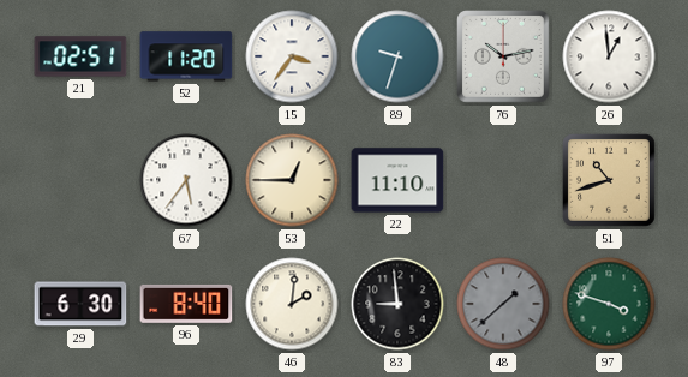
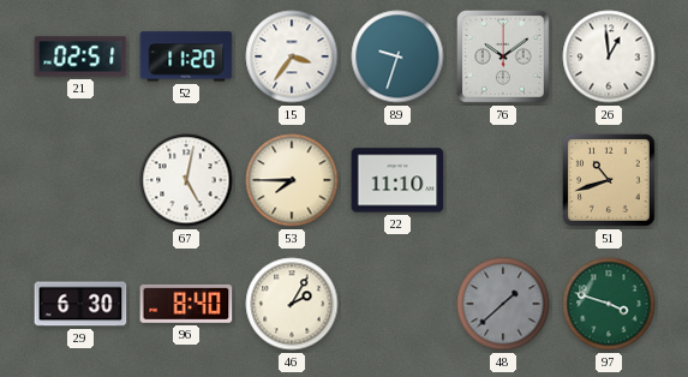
76: 10:13 -> 10:09
67: 5:36 -> 5:02
53: 12:45 -> 7:45
46: 2:01 -> 2:05
83: 8:59 -> none
